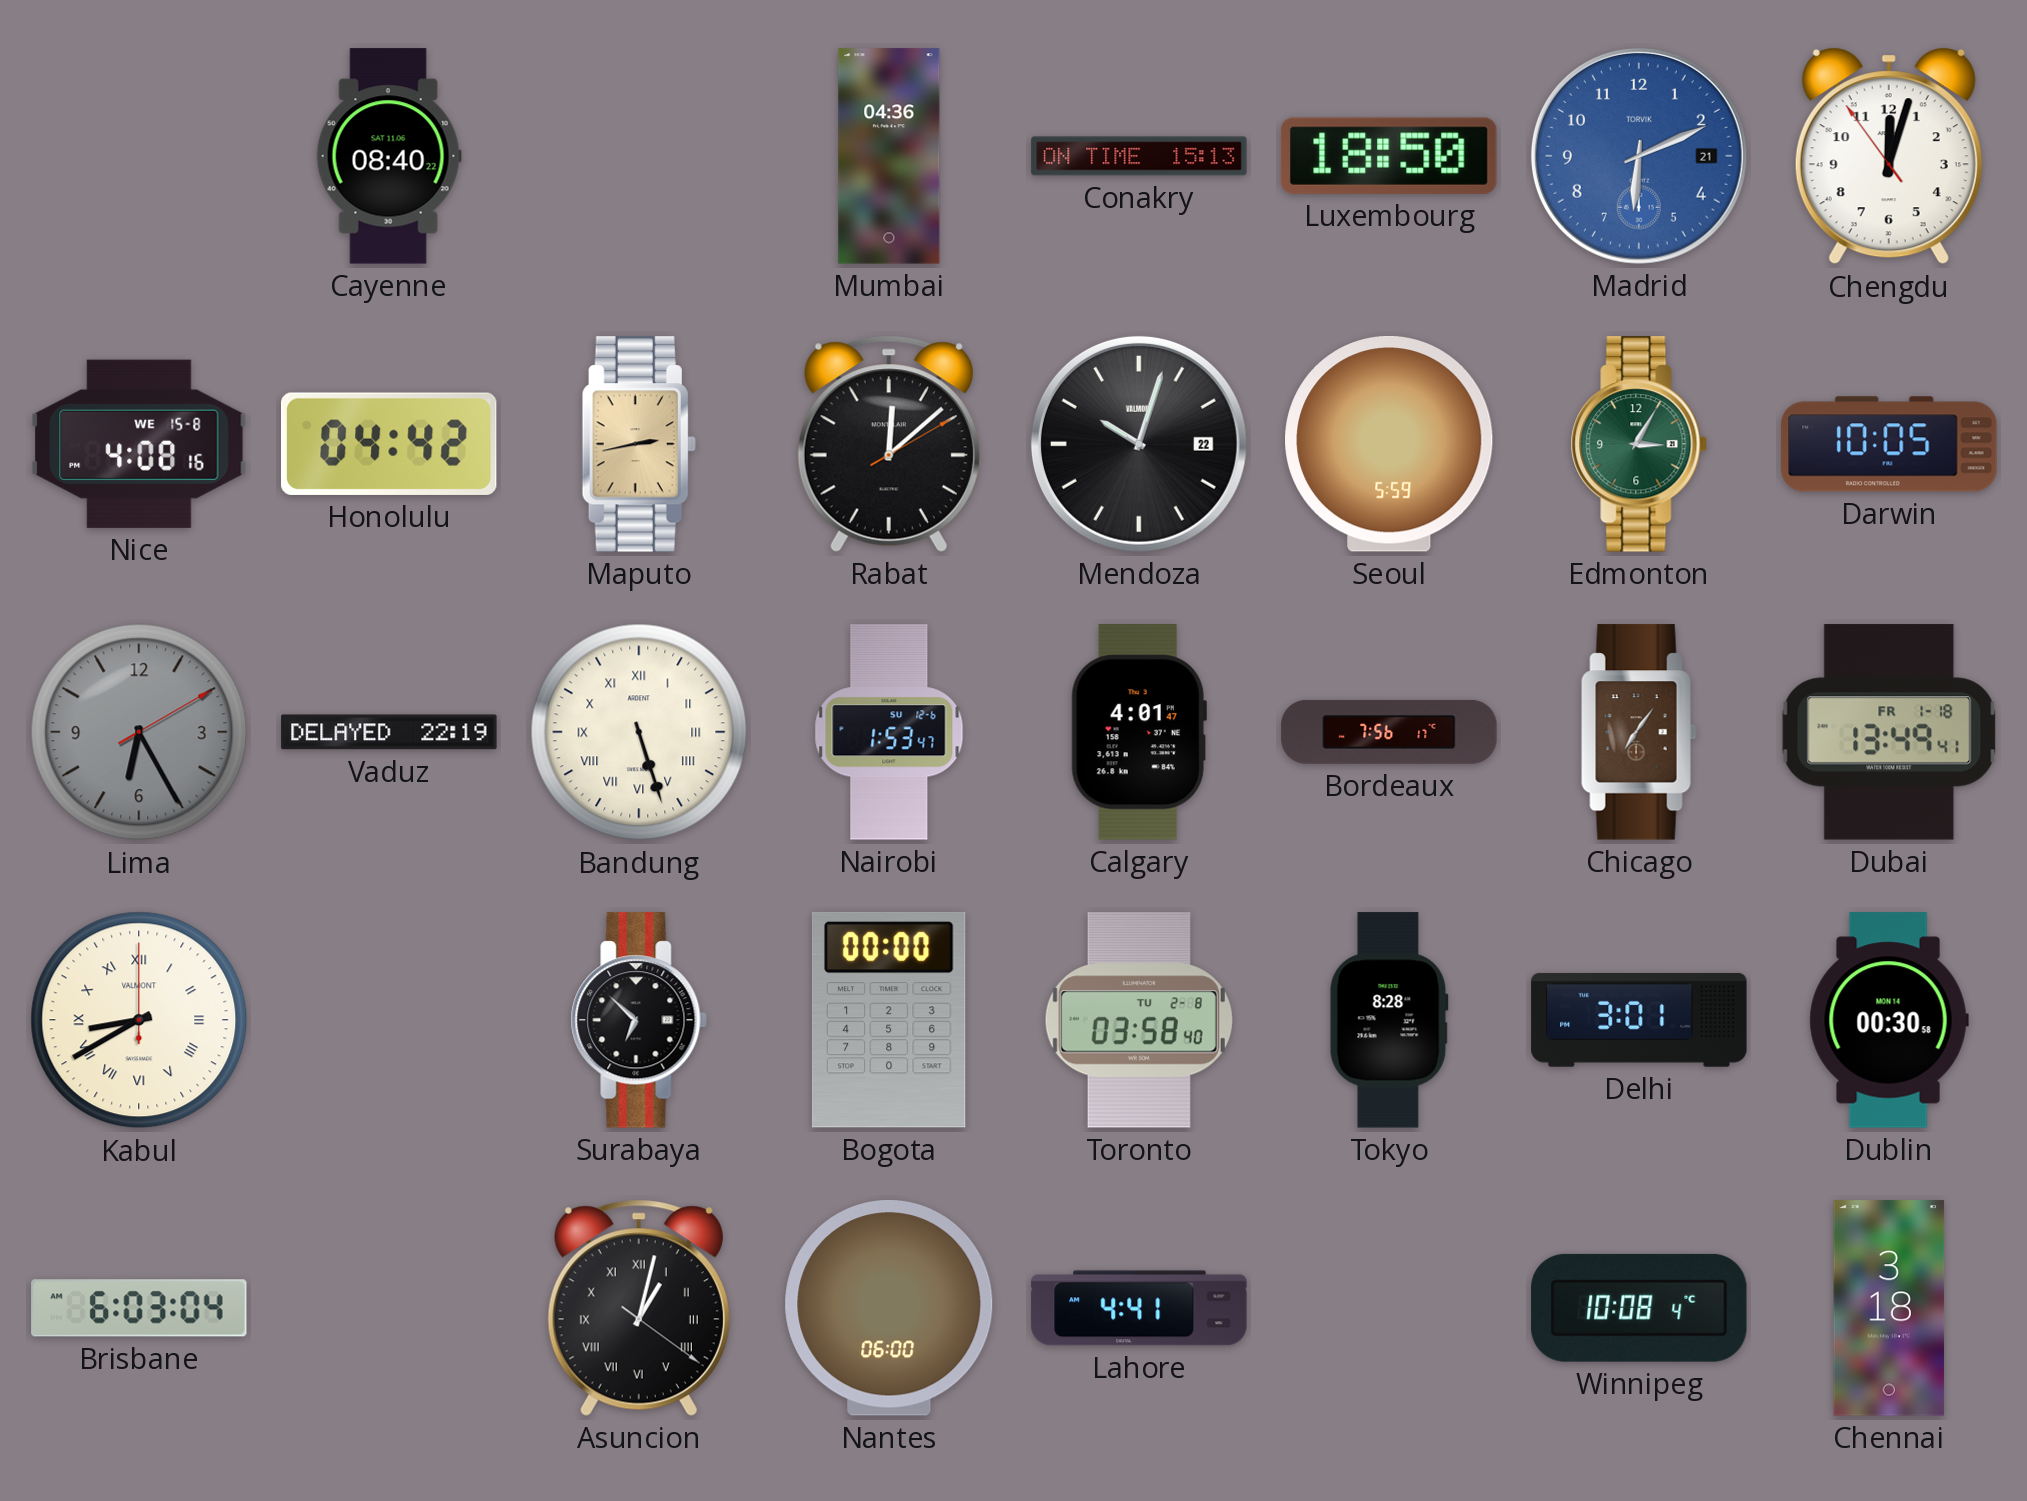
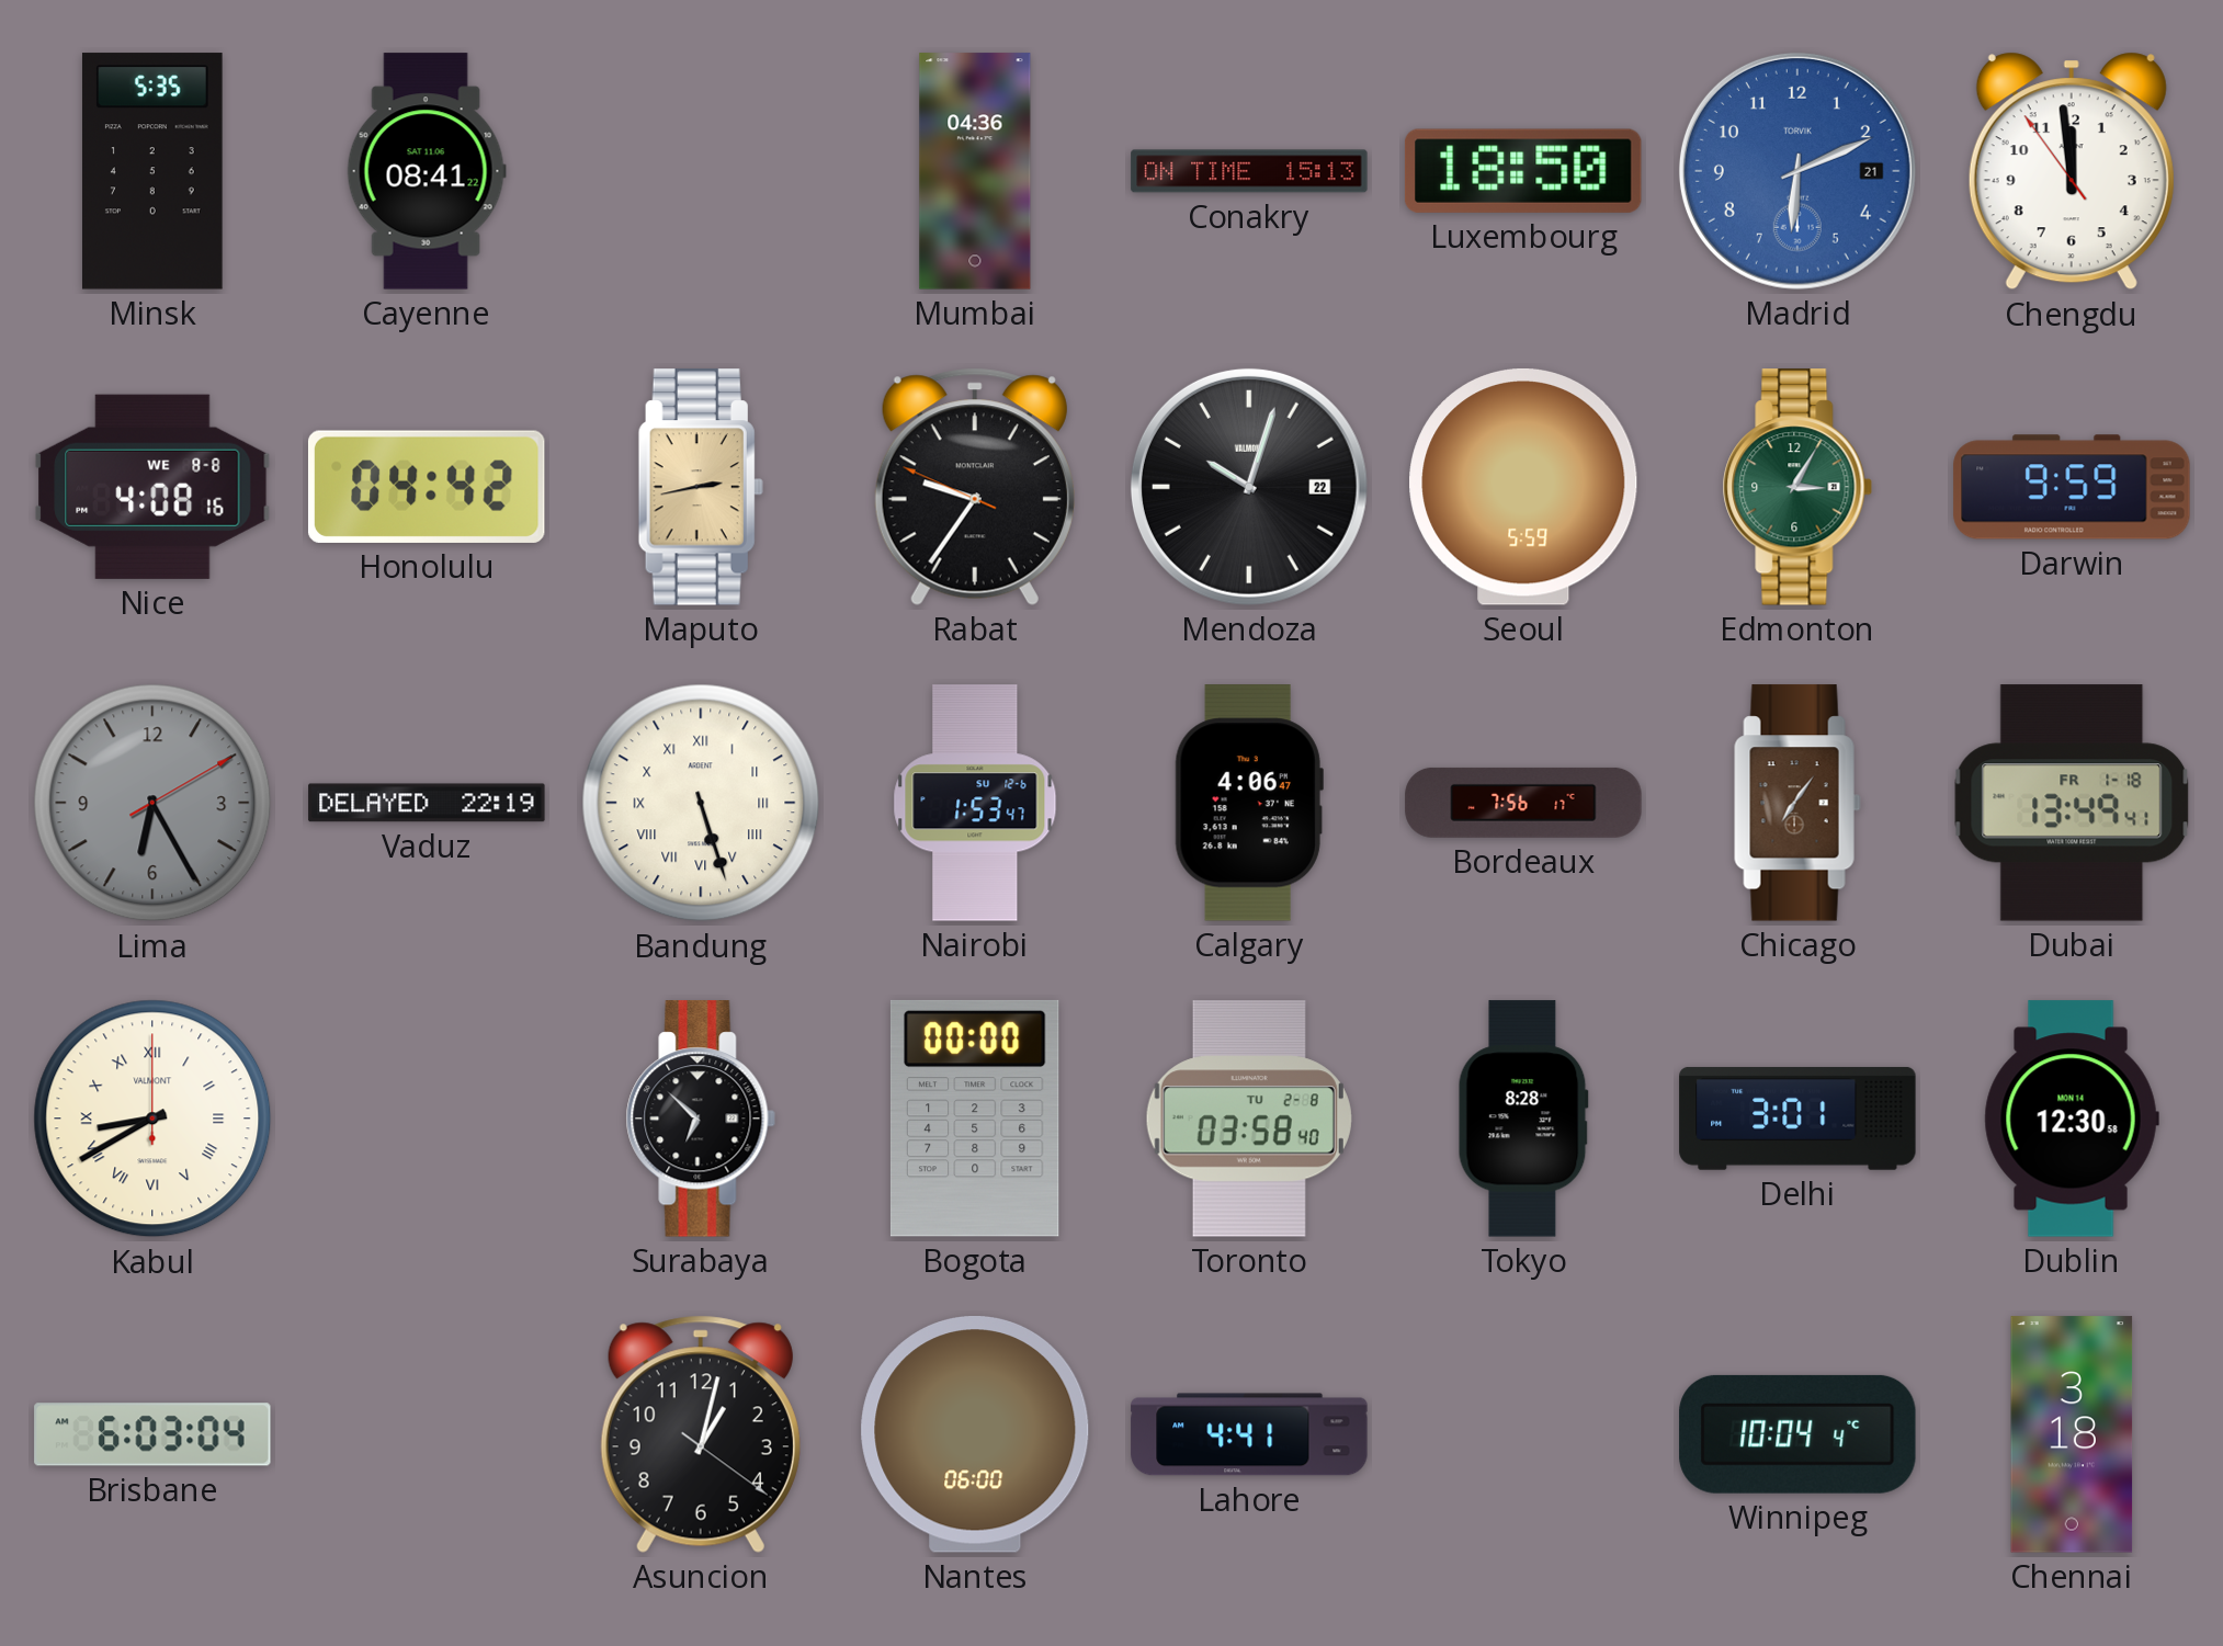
Minsk: none -> 5:35
Cayenne: 08:40 -> 08:41
Chengdu: 12:02 -> 11:58
Nice date: WE 15-8 -> WE 8-8
Rabat: 12:08 -> 9:35
Darwin: 10:05 -> 9:59
Calgary: 4:01 -> 4:06
Dublin: 00:30 -> 12:30
Asuncion numerals: Roman -> Arabic
Winnipeg: 10:08 -> 10:04
